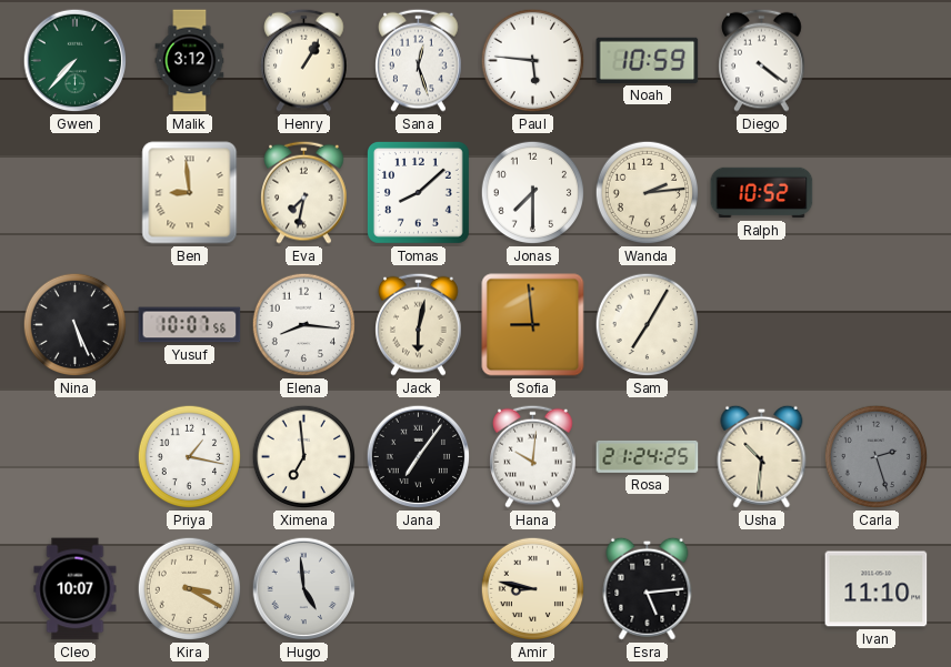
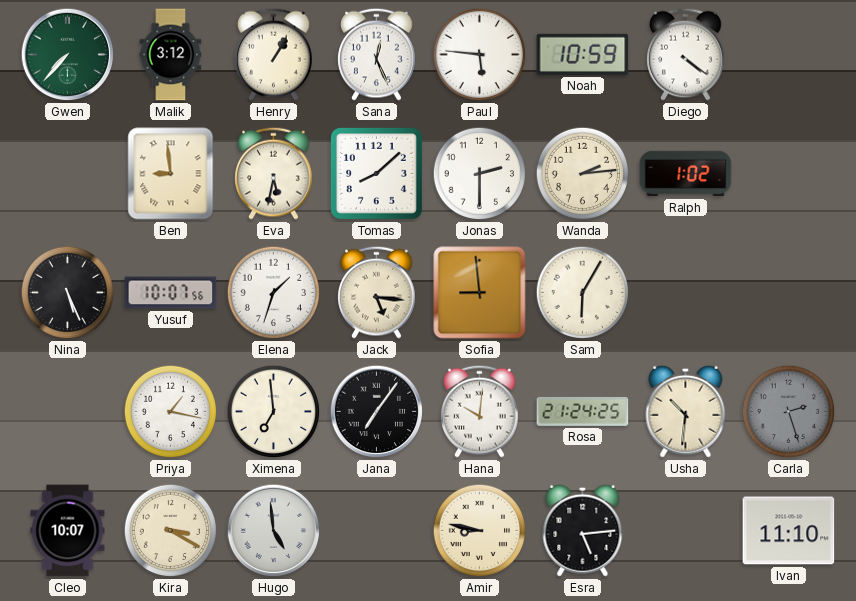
Sana: 12:27 -> 12:26
Eva: 7:32 -> 5:32
Jonas: 7:30 -> 2:30
Ralph: 10:52 -> 1:02
Elena: 8:16 -> 1:33
Jack: 6:02 -> 5:16
Sam: 7:05 -> 6:05
